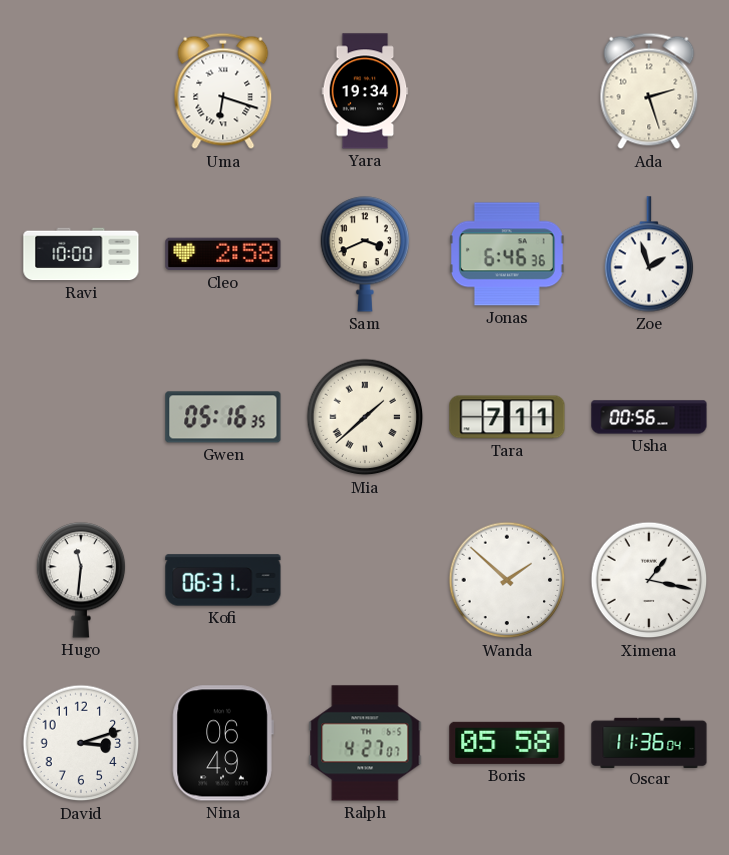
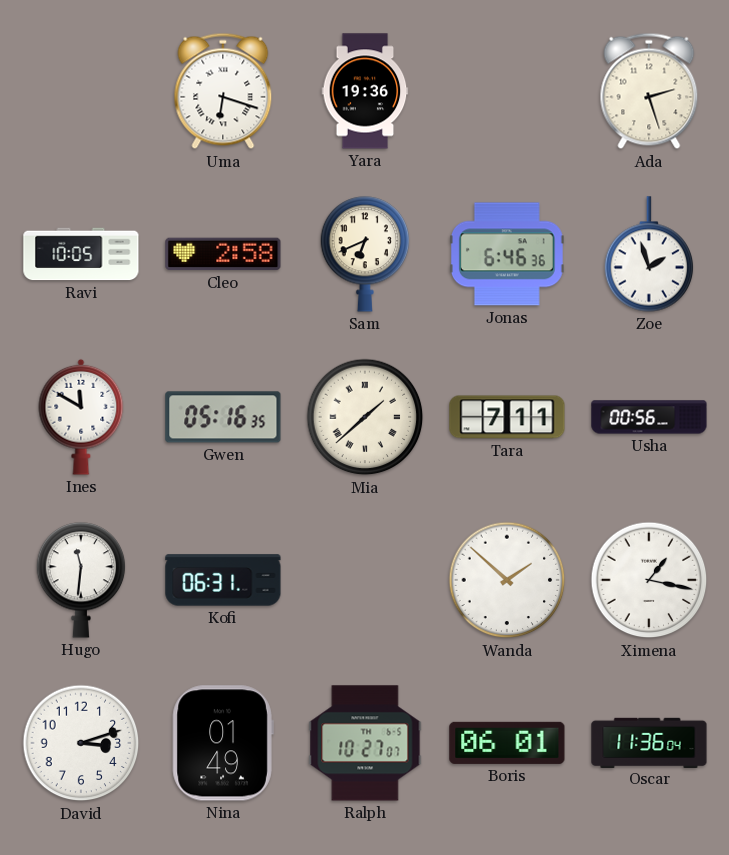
Yara: 19:34 -> 19:36
Ravi: 10:00 -> 10:05
Sam: 3:41 -> 6:41
Ines: none -> 11:50
Nina: 06:49 -> 01:49
Ralph: 4:27 -> 10:27
Boris: 05:58 -> 06:01
